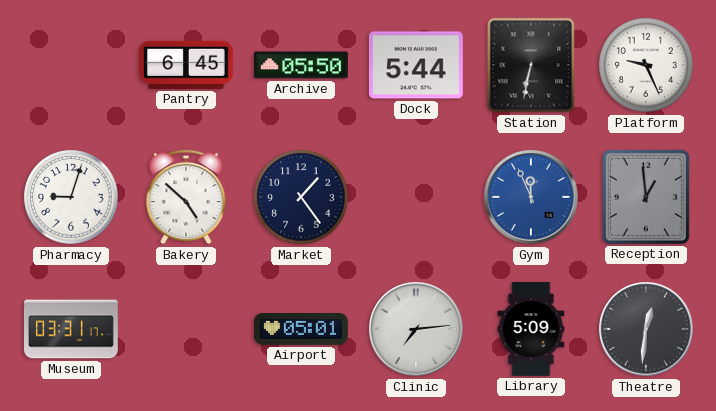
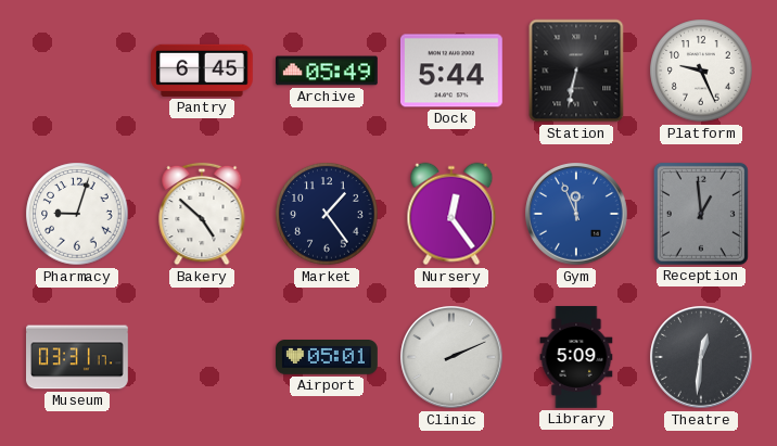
Archive: 05:50 -> 05:49
Nursery: none -> 12:24
Clinic: 7:14 -> 2:11
